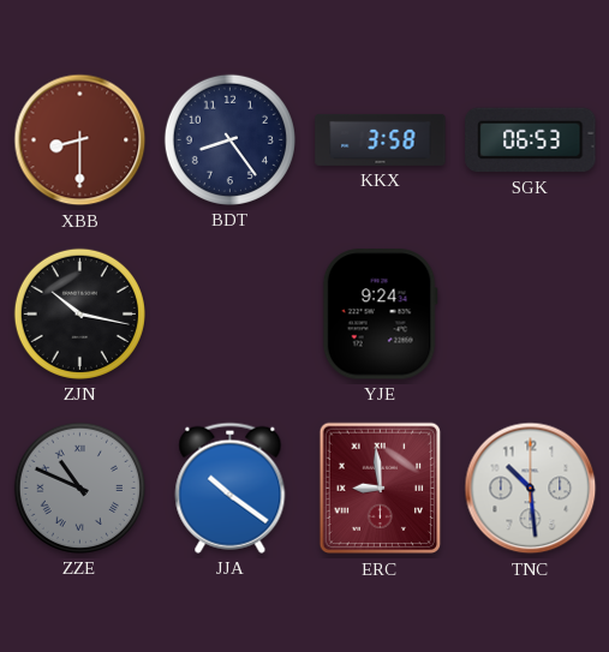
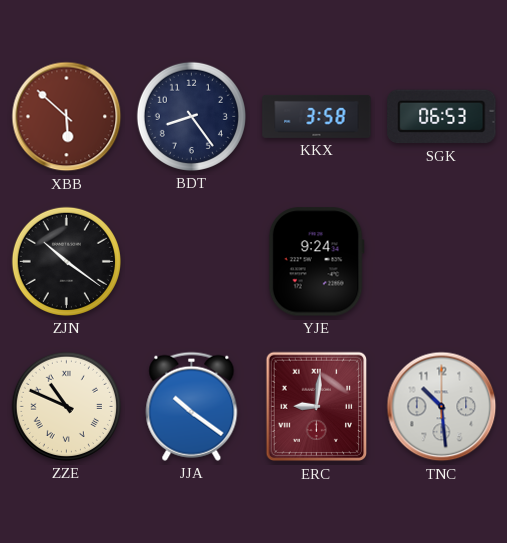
XBB: 8:30 -> 5:52
ZJN: 10:17 -> 10:21
ZZE dial: grey -> cream
ERC: 8:59 -> 9:01
